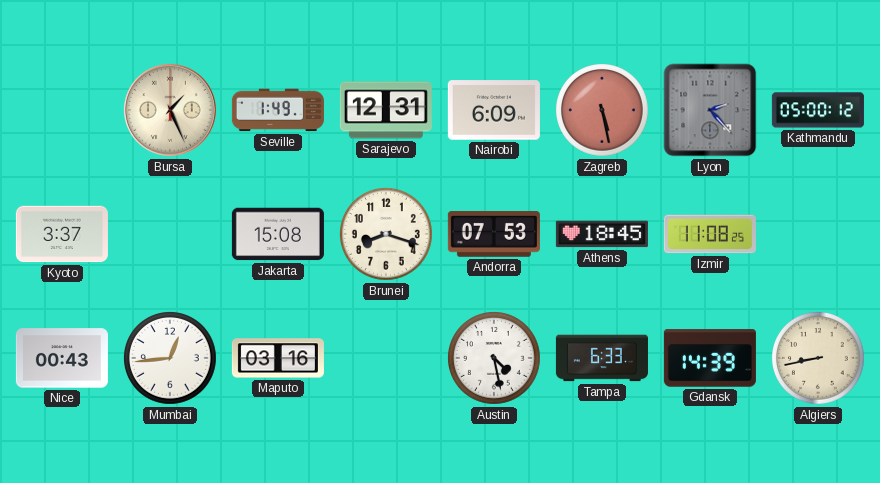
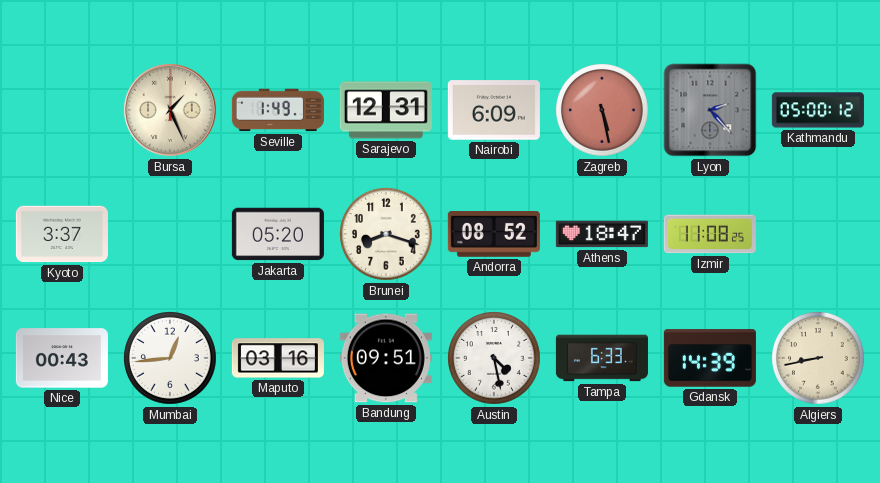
Jakarta: 15:08 -> 05:20
Andorra: 07:53 -> 08:52
Athens: 18:45 -> 18:47
Bandung: none -> 09:51
